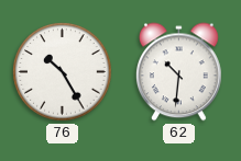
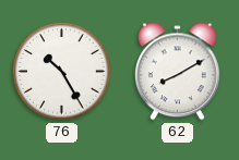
62: 10:31 -> 8:10
